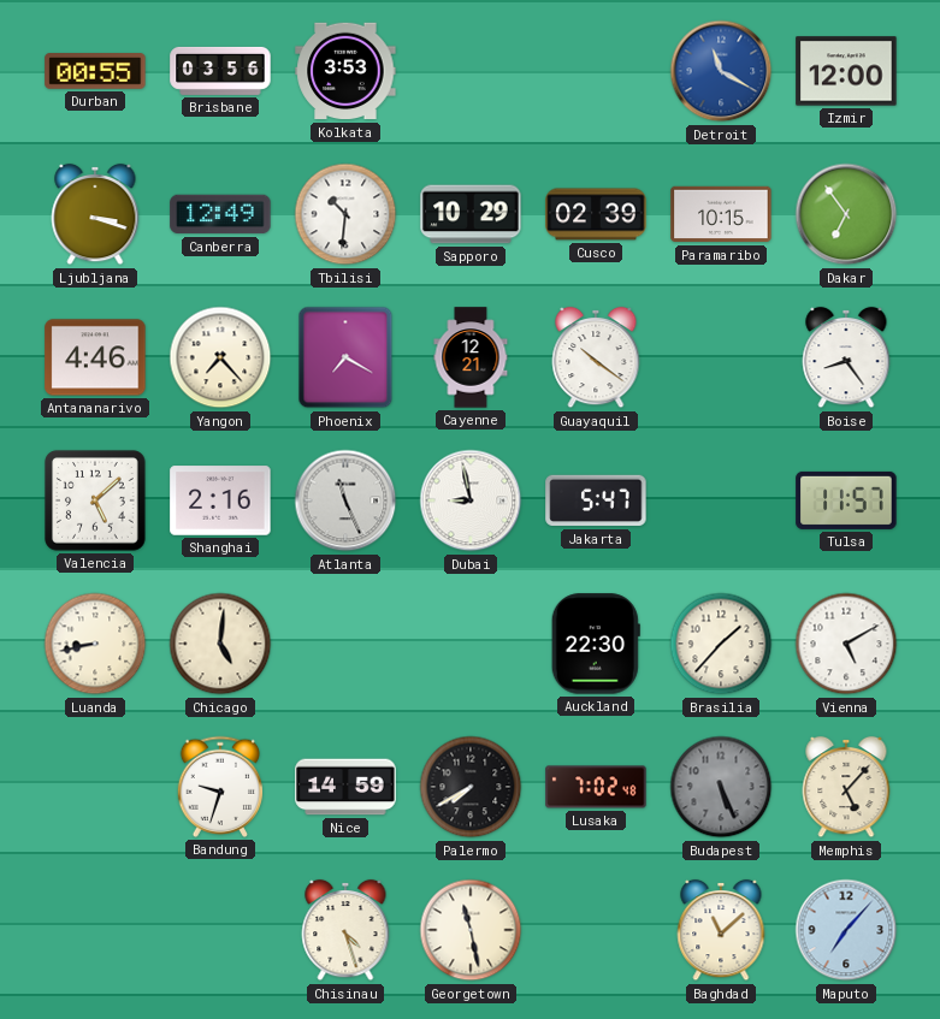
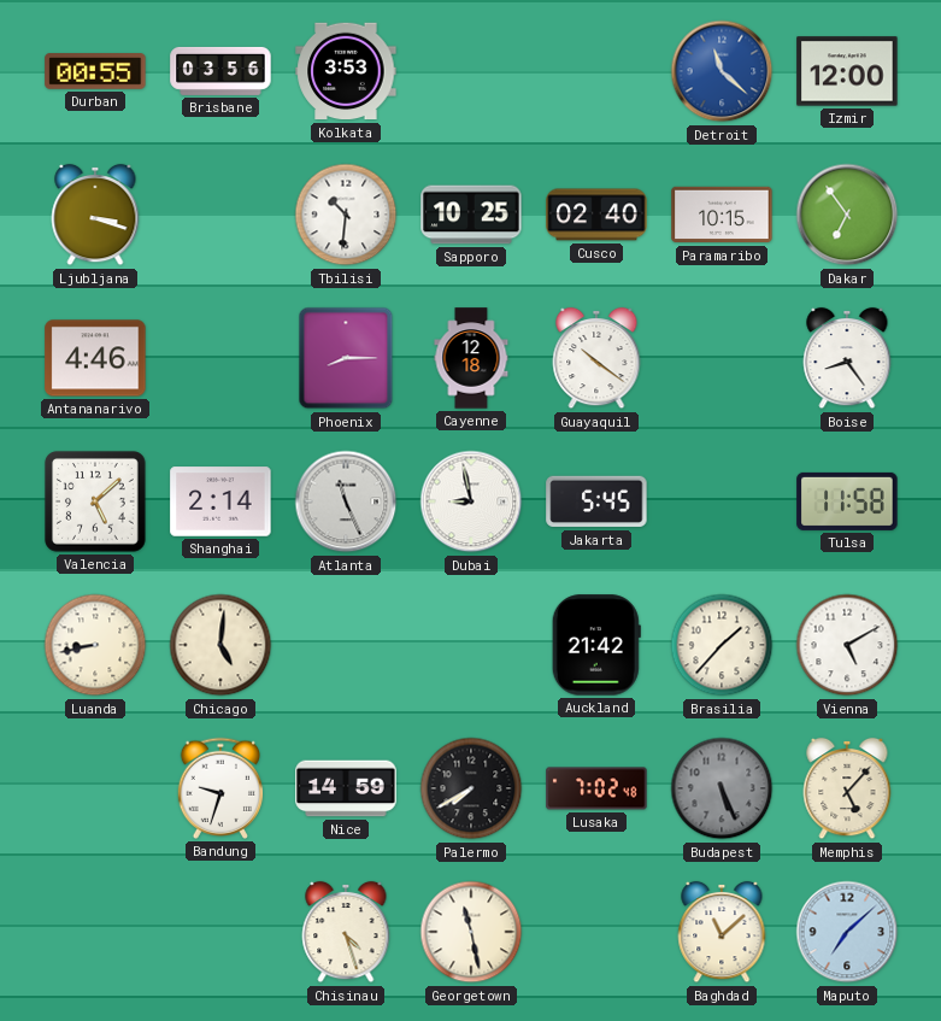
Detroit: 11:20 -> 11:22
Canberra: 12:49 -> none
Sapporo: 10:29 -> 10:25
Cusco: 02:39 -> 02:40
Yangon: 7:23 -> none
Phoenix: 7:20 -> 8:15
Cayenne: 12:21 -> 12:18
Shanghai: 2:16 -> 2:14
Jakarta: 5:47 -> 5:45
Tulsa: 11:57 -> 11:58
Auckland: 22:30 -> 21:42
Maputo: 7:07 -> 7:08
